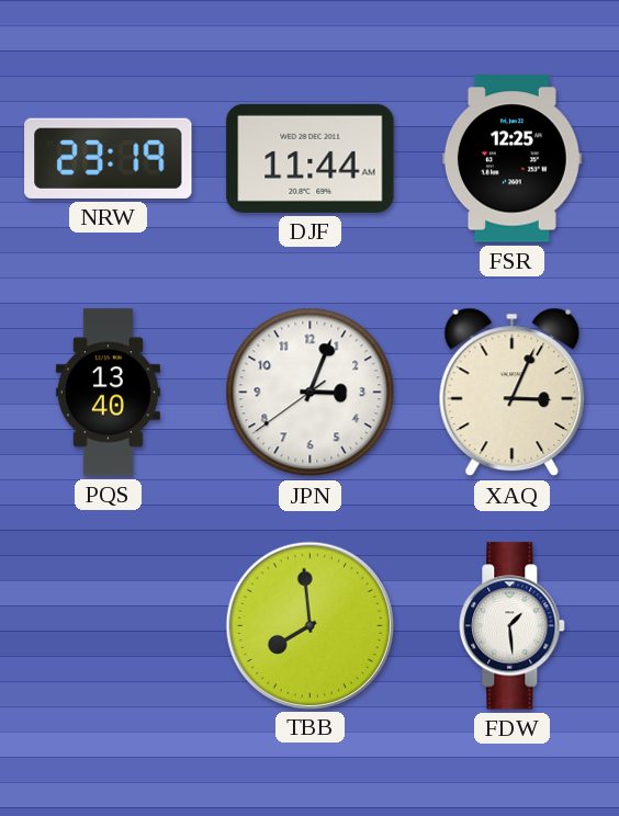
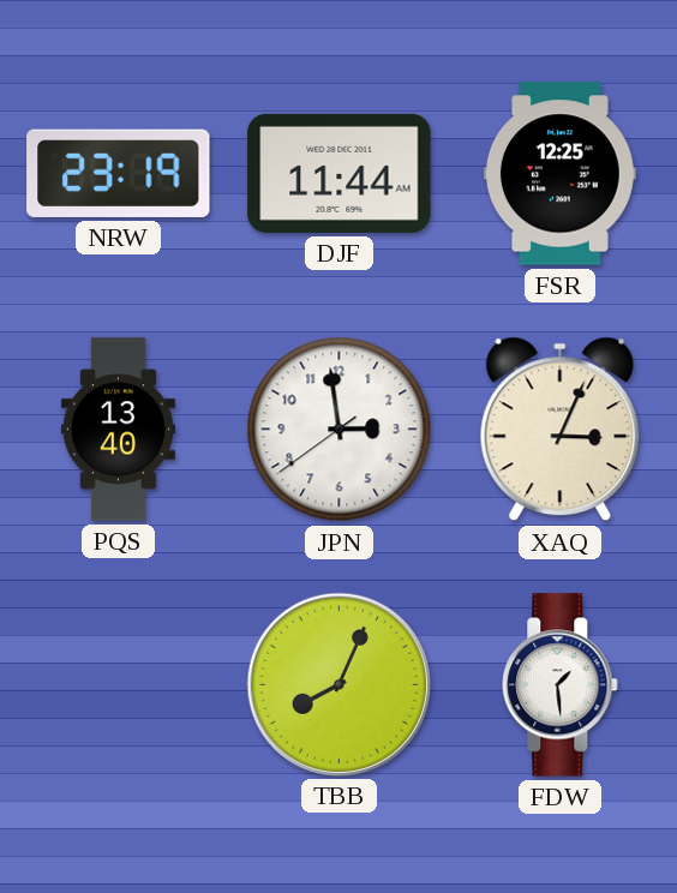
JPN: 3:03 -> 2:58
TBB: 7:59 -> 8:04
